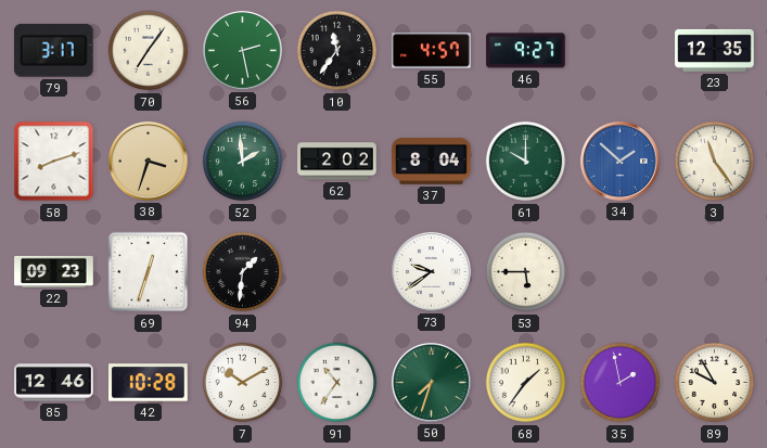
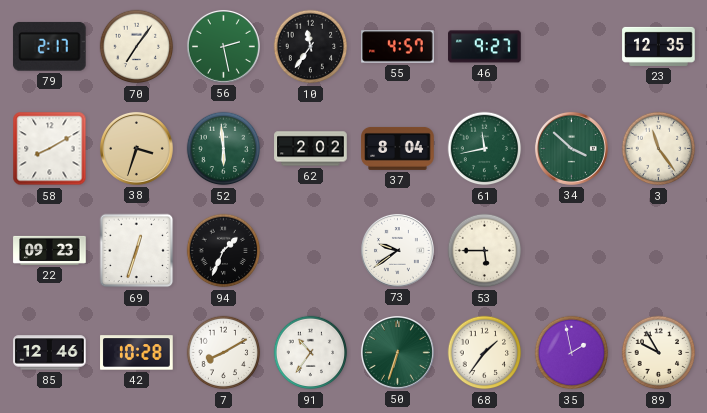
79: 3:17 -> 2:17
58: 8:12 -> 8:10
52: 1:59 -> 5:59
61: 10:00 -> 11:43
34: 1:52 -> 3:52
34 dial: blue -> green
94: 1:31 -> 1:34
7: 10:10 -> 8:10
50: 7:33 -> 6:33
